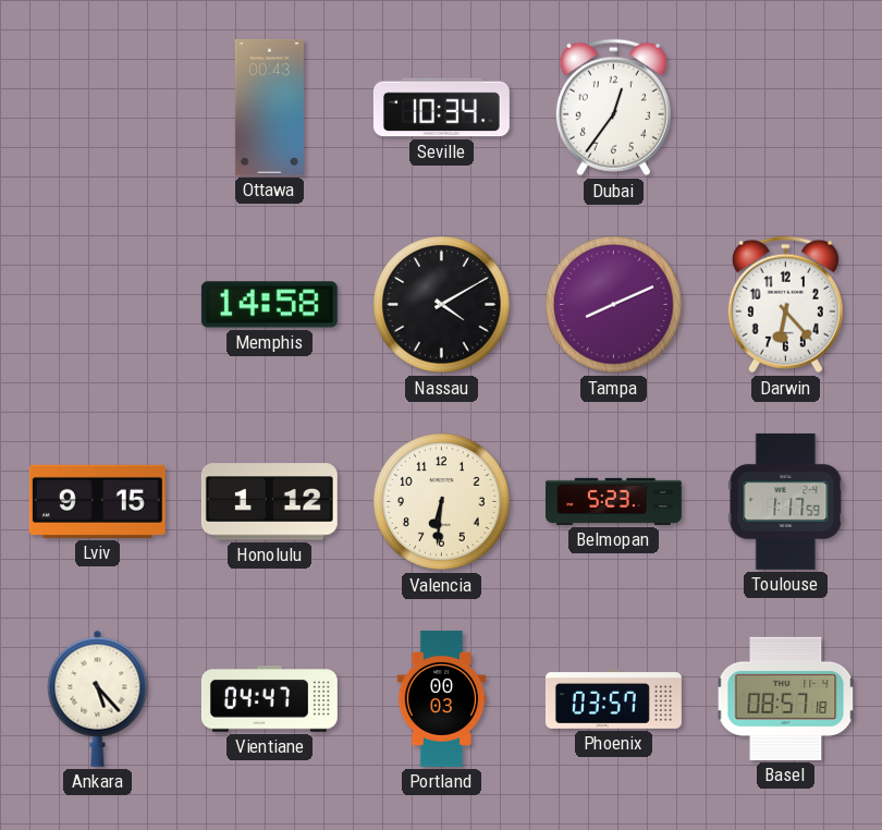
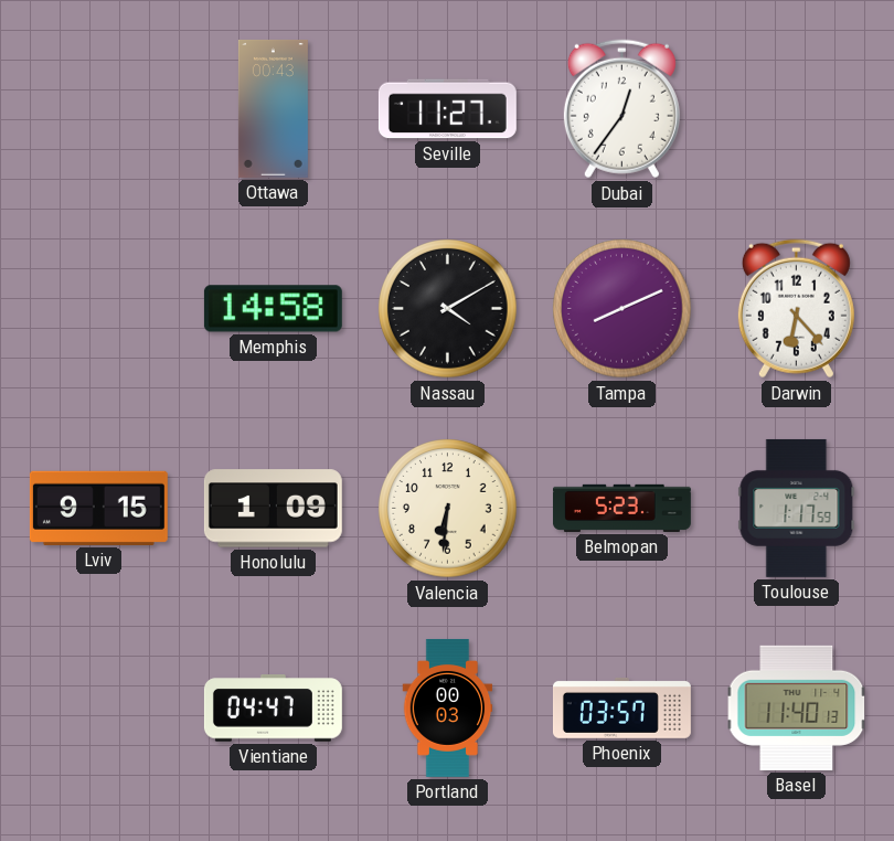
Seville: 10:34 -> 11:27
Honolulu: 1:12 -> 1:09
Ankara: 5:23 -> none
Basel: 08:57 -> 11:40
